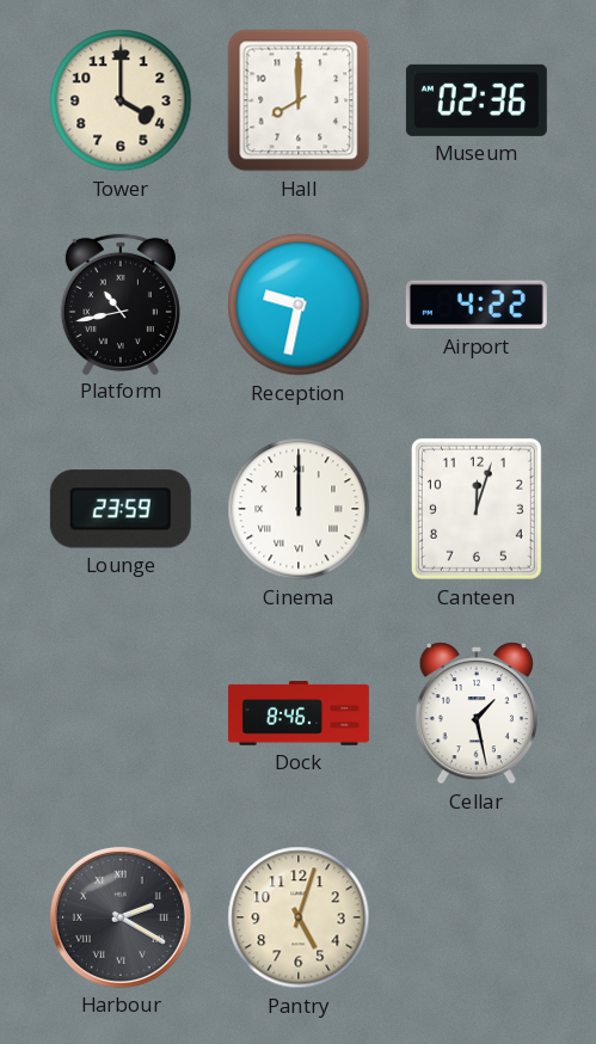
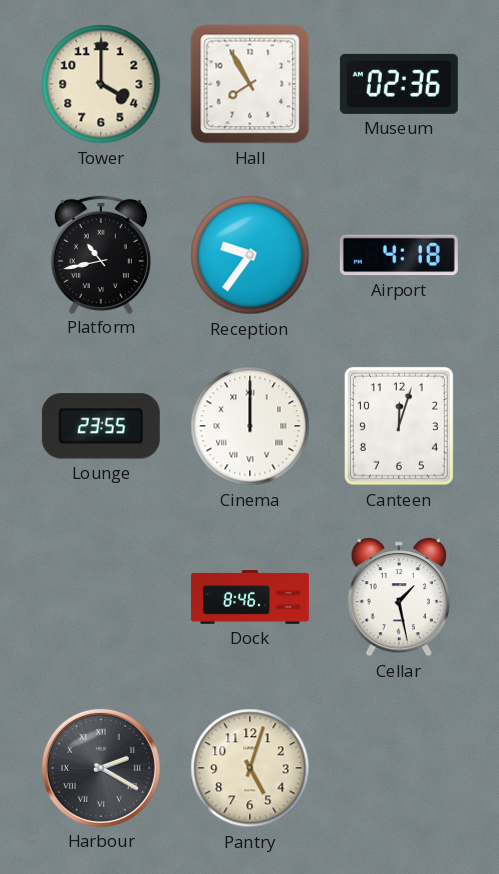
Hall: 8:00 -> 7:55
Reception: 9:32 -> 9:36
Airport: 4:22 -> 4:18
Lounge: 23:59 -> 23:55
